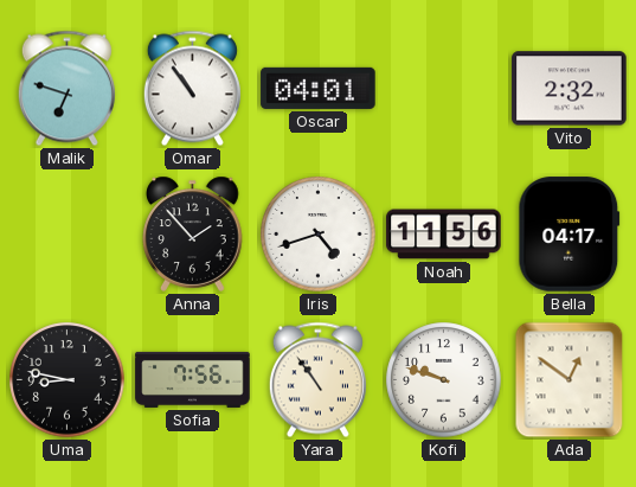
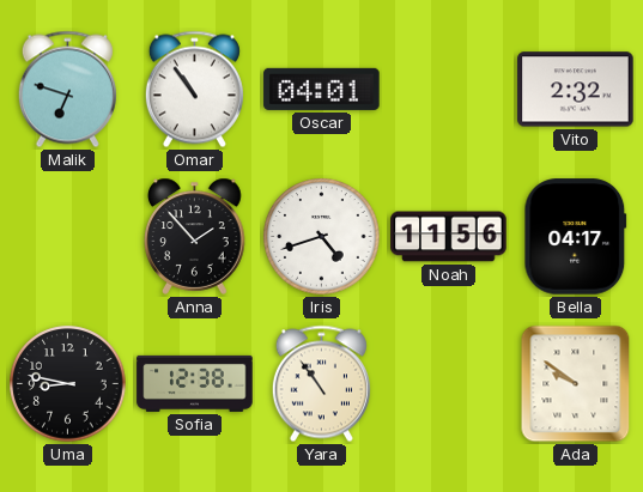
Sofia: 7:56 -> 12:38
Kofi: 9:48 -> none
Ada: 12:51 -> 9:51
